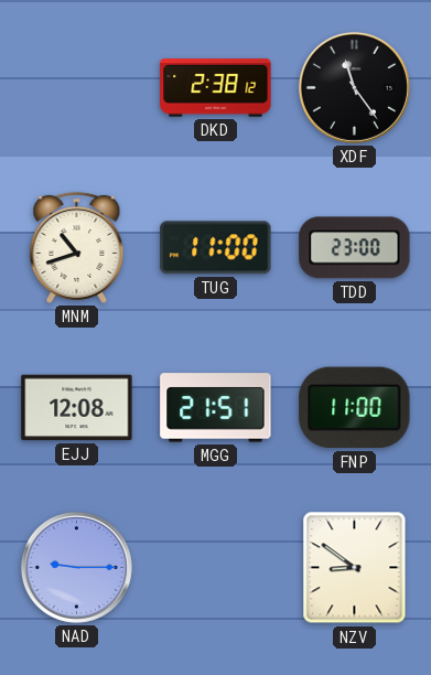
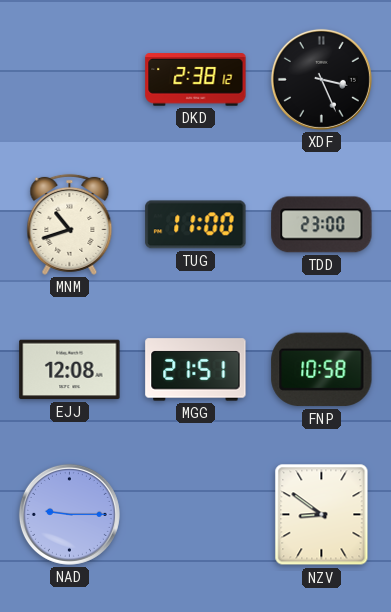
XDF: 11:24 -> 3:26
FNP: 11:00 -> 10:58
